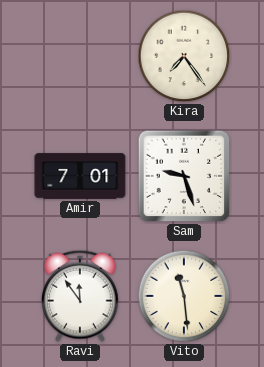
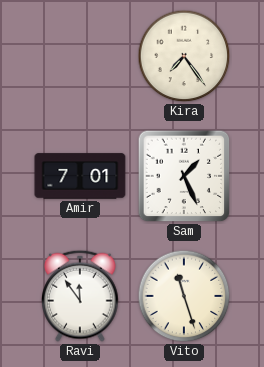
Sam: 9:27 -> 1:26
Vito: 11:29 -> 11:27
